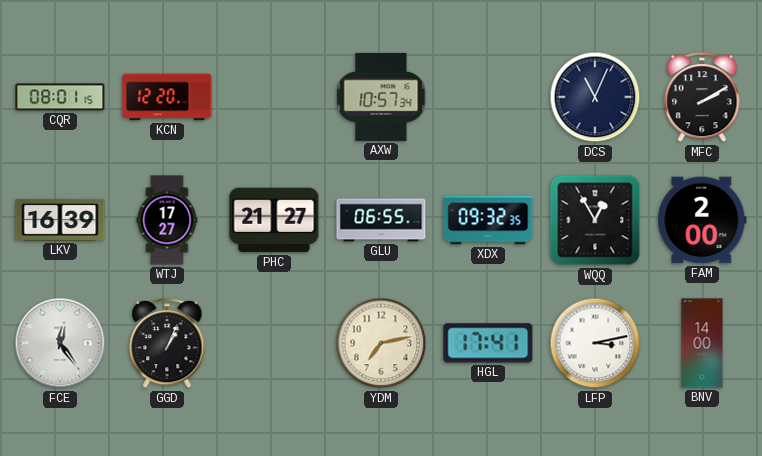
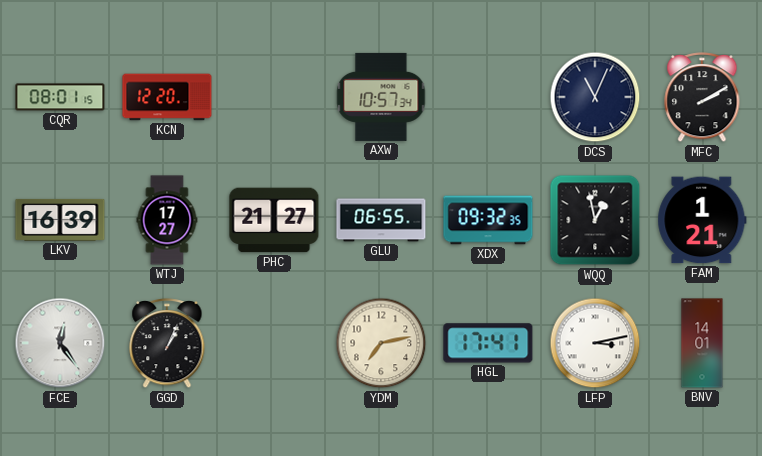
WQQ: 12:55 -> 12:58
FAM: 2:00 -> 1:21
BNV: 14:00 -> 14:01
